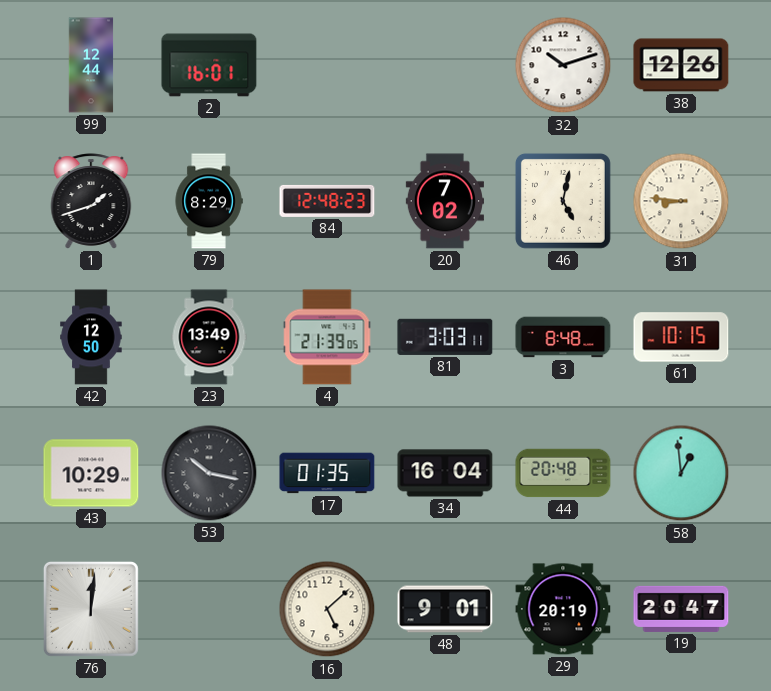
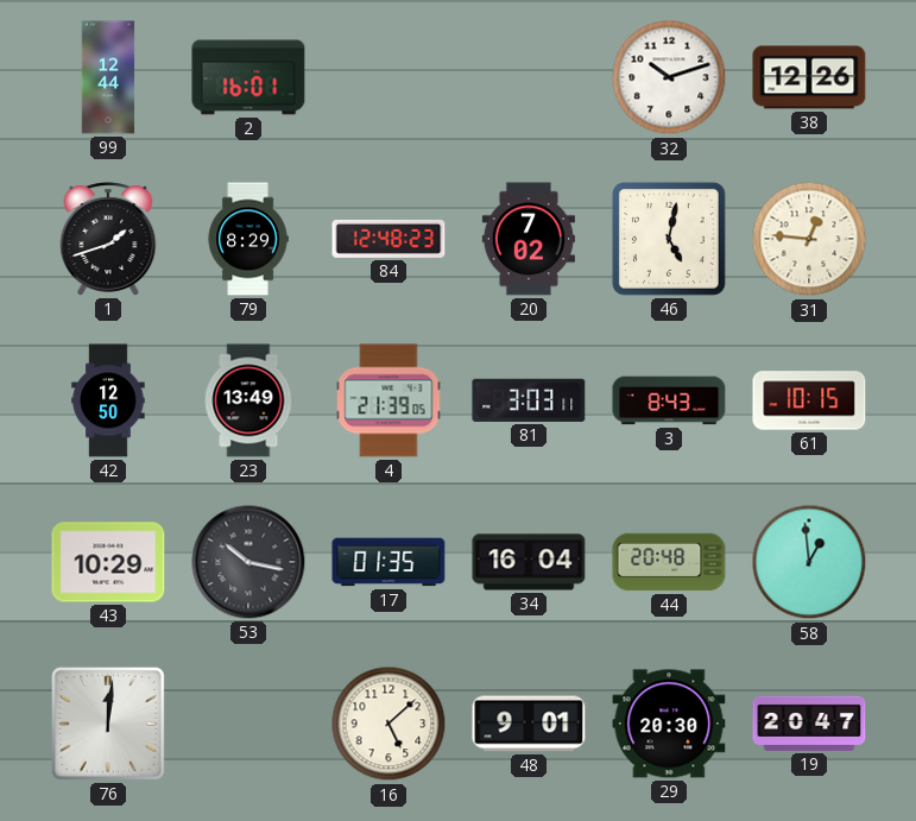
31: 8:46 -> 12:46
3: 8:48 -> 8:43
29: 20:19 -> 20:30
